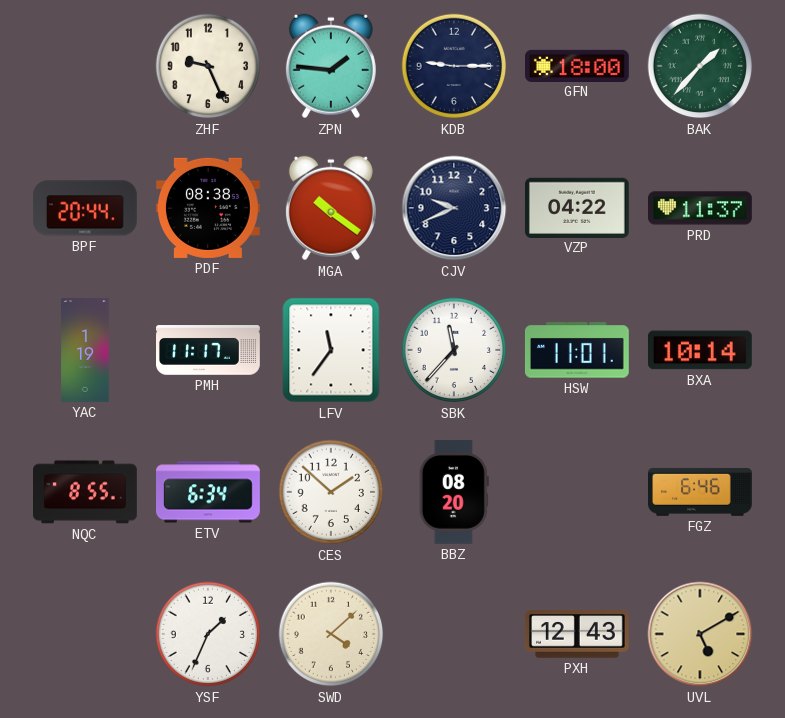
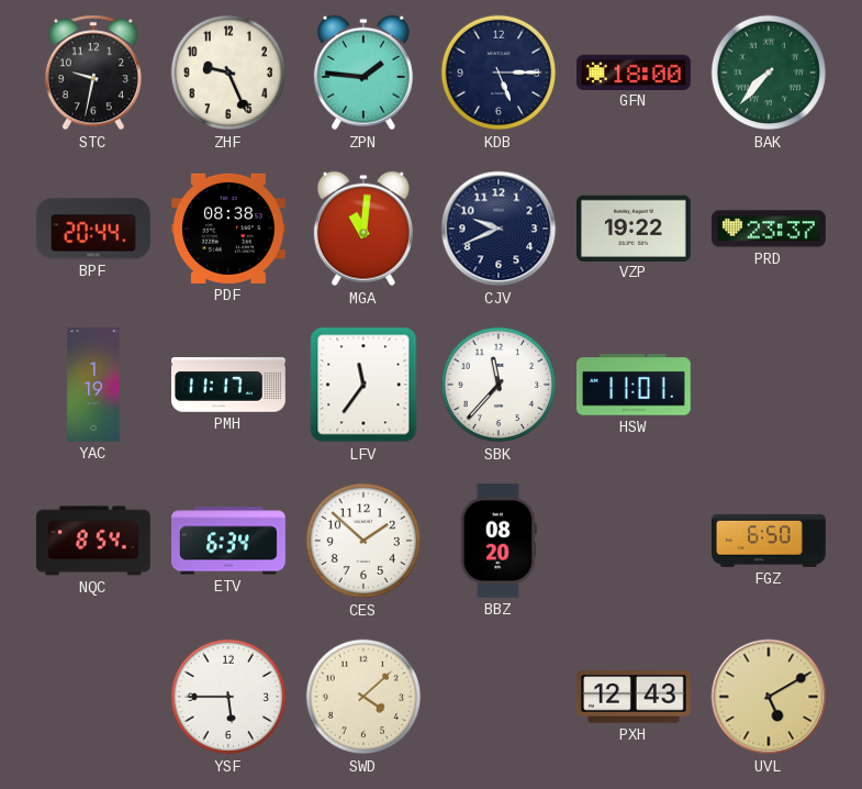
STC: none -> 9:32
KDB: 9:15 -> 5:15
BAK: 1:37 -> 7:37
MGA: 10:21 -> 11:01
VZP: 04:22 -> 19:22
PRD: 11:37 -> 23:37
BXA: 10:14 -> none
NQC: 8:55 -> 8:54
FGZ: 6:46 -> 6:50
YSF: 1:34 -> 5:45
